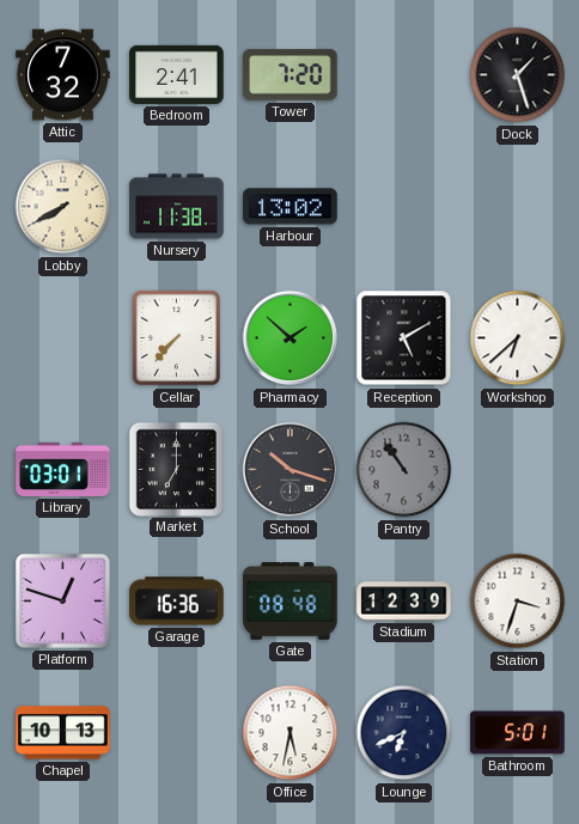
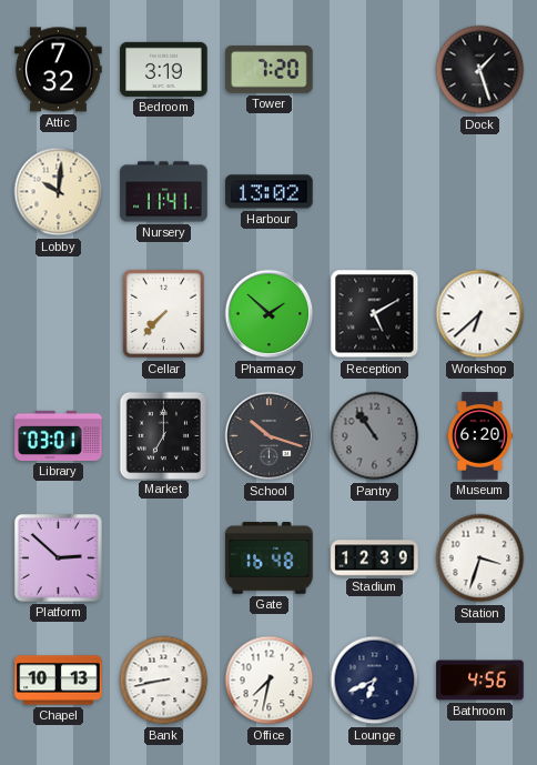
Bedroom: 2:41 -> 3:19
Lobby: 7:40 -> 10:01
Nursery: 11:38 -> 11:41
Museum: none -> 6:20
Platform: 12:48 -> 2:52
Garage: 16:36 -> none
Gate: 08:48 -> 16:48
Bank: none -> 8:43
Office: 5:32 -> 7:32
Bathroom: 5:01 -> 4:56
